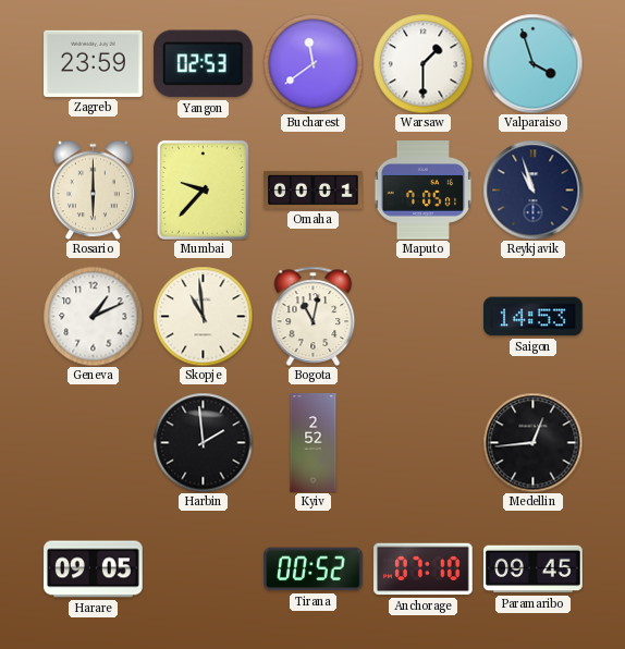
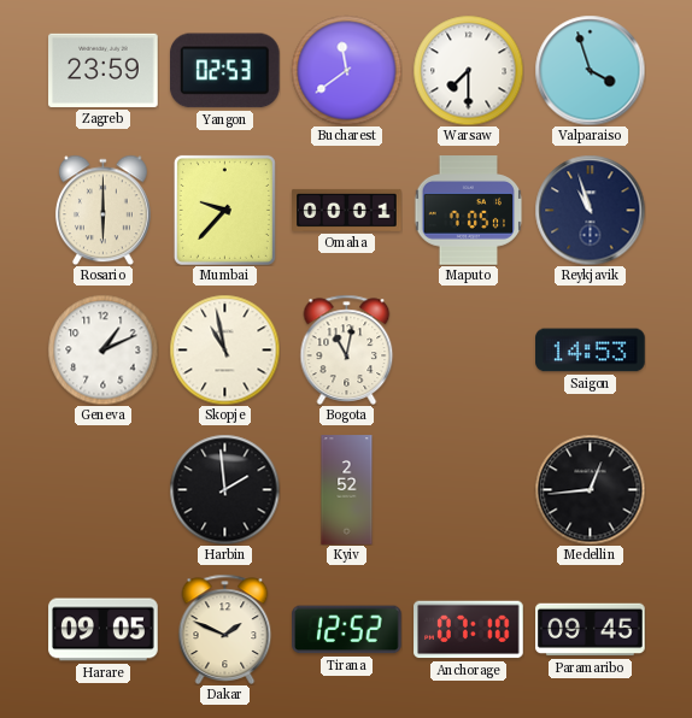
Warsaw: 1:30 -> 7:30
Skopje: 10:59 -> 10:58
Dakar: none -> 1:49
Tirana: 00:52 -> 12:52
